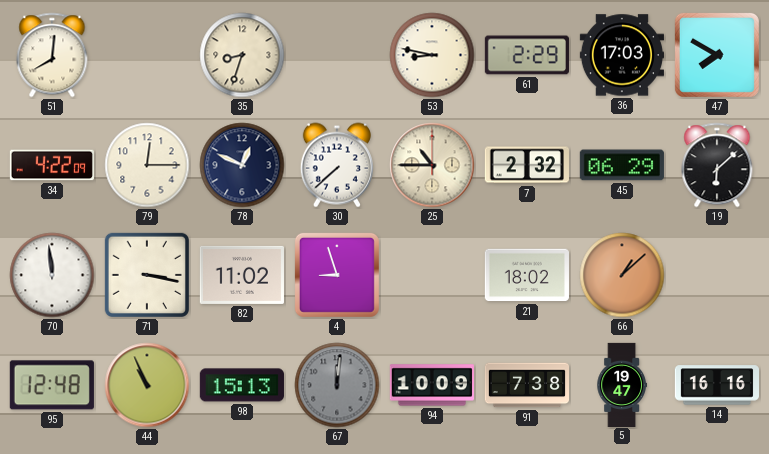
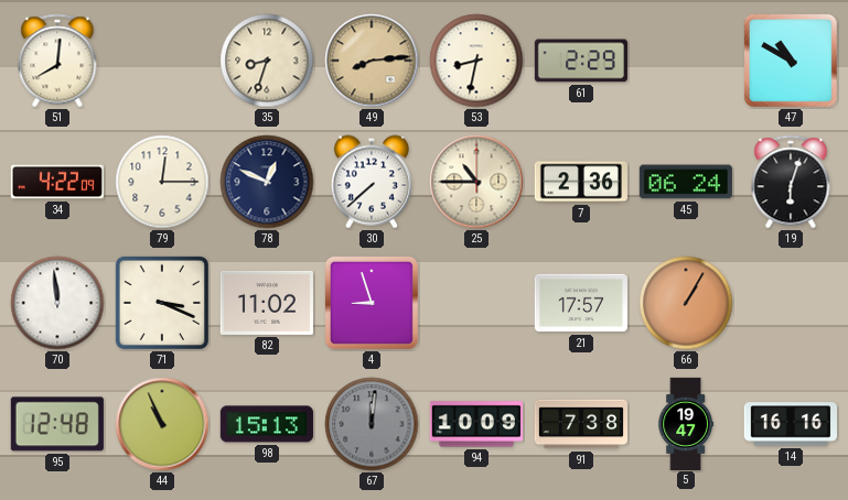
49: none -> 8:14
53: 8:47 -> 8:32
36: 17:03 -> none
47: 7:50 -> 10:50
7: 2:32 -> 2:36
45: 06:29 -> 06:24
19: 6:08 -> 6:03
71: 3:17 -> 3:19
21: 18:02 -> 17:57
66: 1:08 -> 1:05
